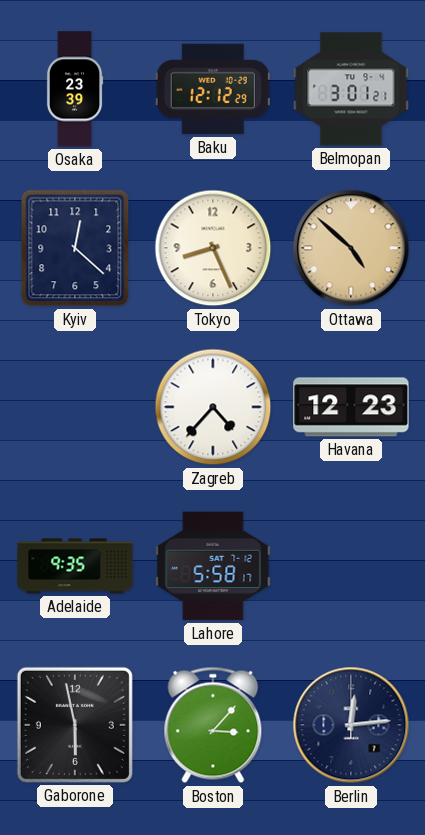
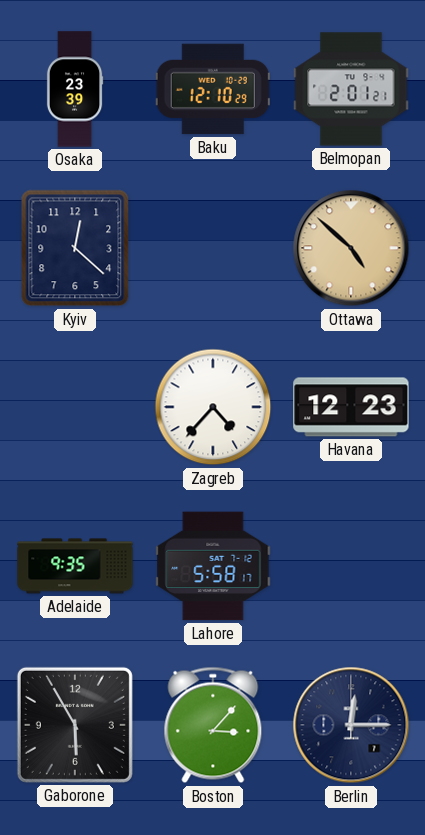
Baku: 12:12 -> 12:10
Belmopan: 3:01 -> 2:01
Tokyo: 8:26 -> none
Gaborone: 5:58 -> 5:55
Berlin: 12:14 -> 12:15
